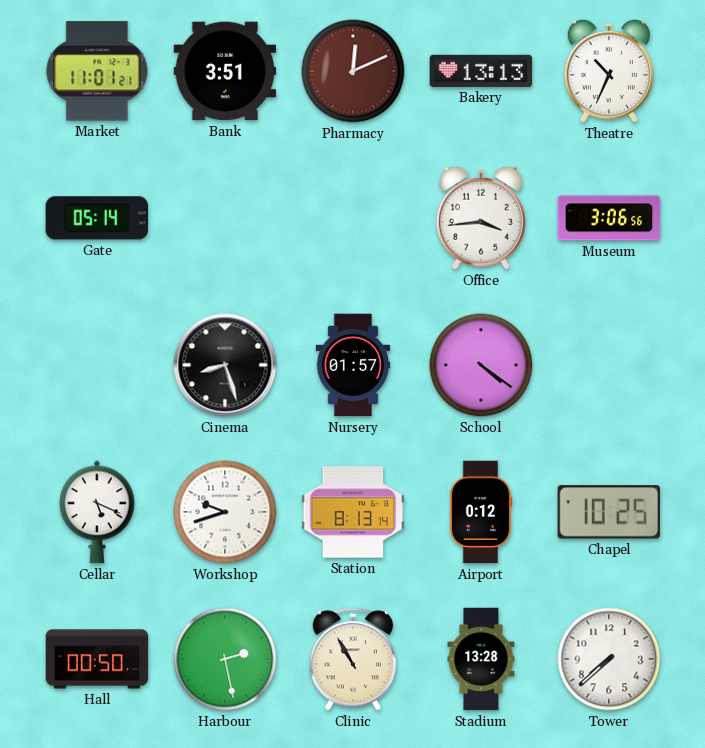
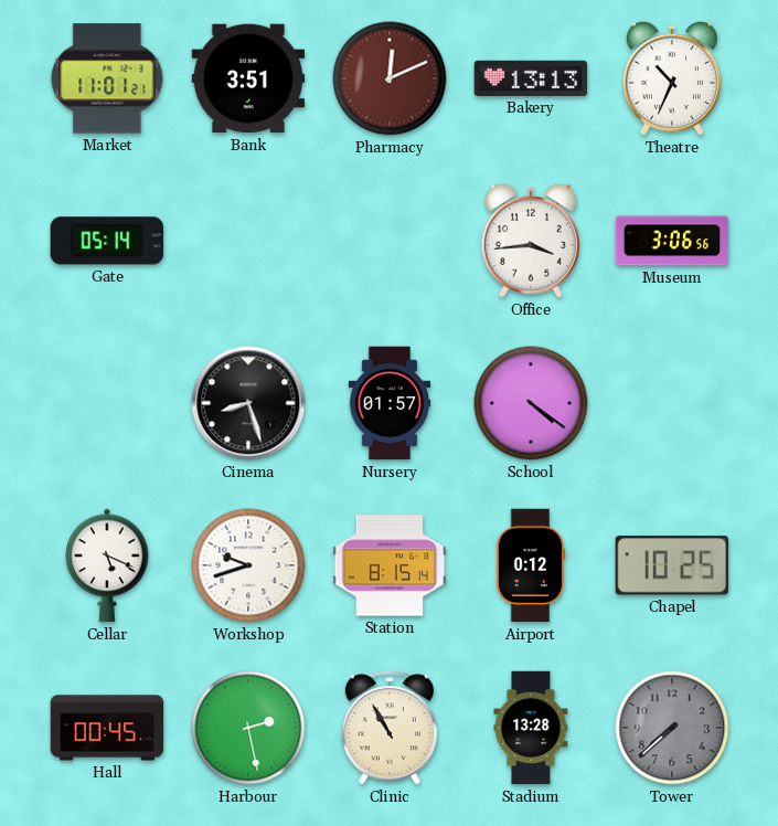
Station: 8:13 -> 8:15
Hall: 00:50 -> 00:45
Tower dial: white -> grey
